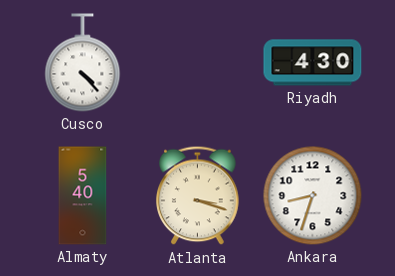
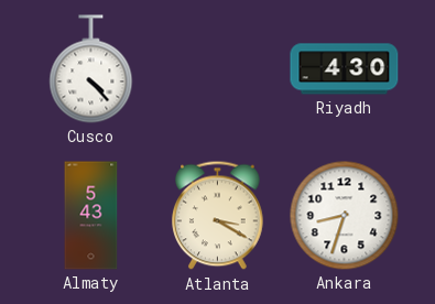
Almaty: 5:40 -> 5:43
Atlanta: 3:18 -> 3:20
